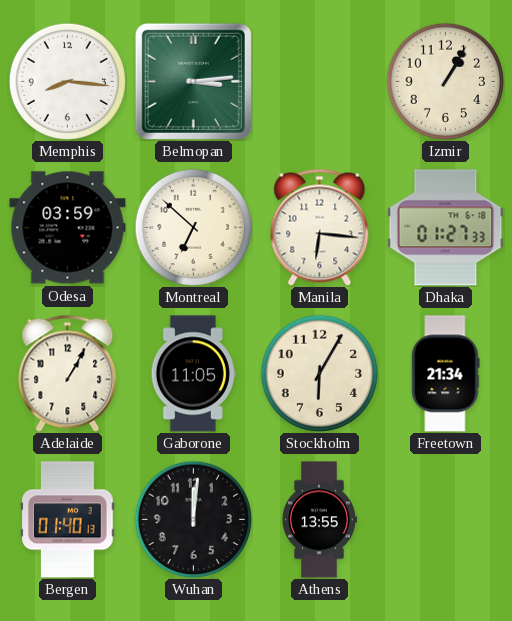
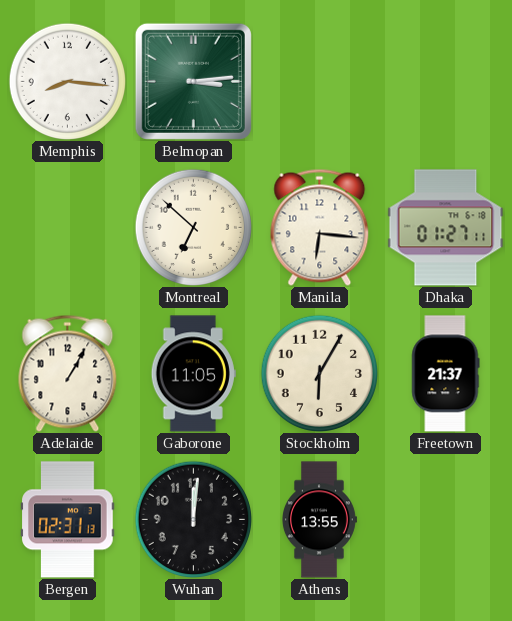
Izmir: 1:05 -> none
Odesa: 03:59 -> none
Dhaka: 01:27:33 -> 01:27:11
Freetown: 21:34 -> 21:37
Bergen: 01:40 -> 02:31
